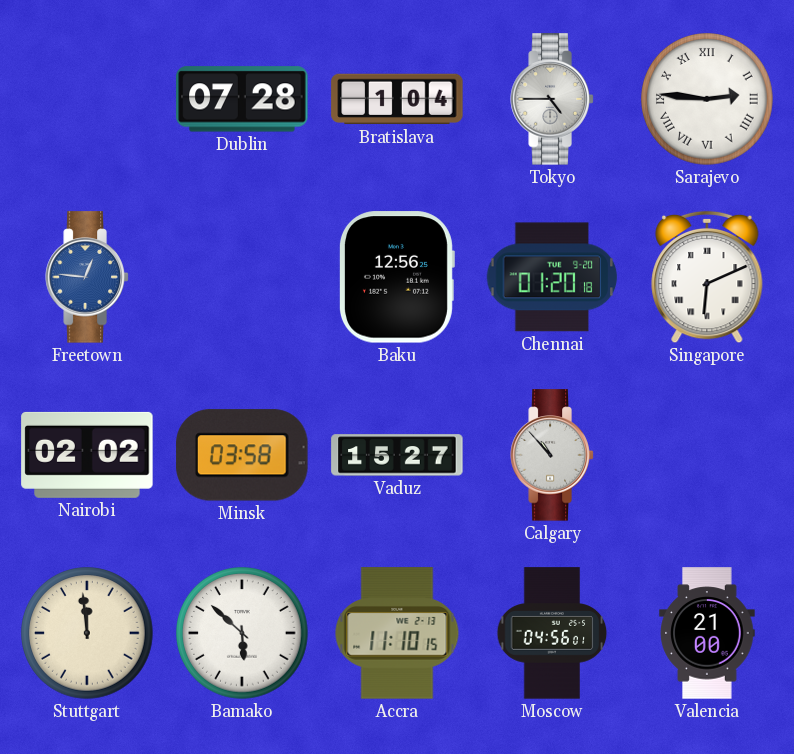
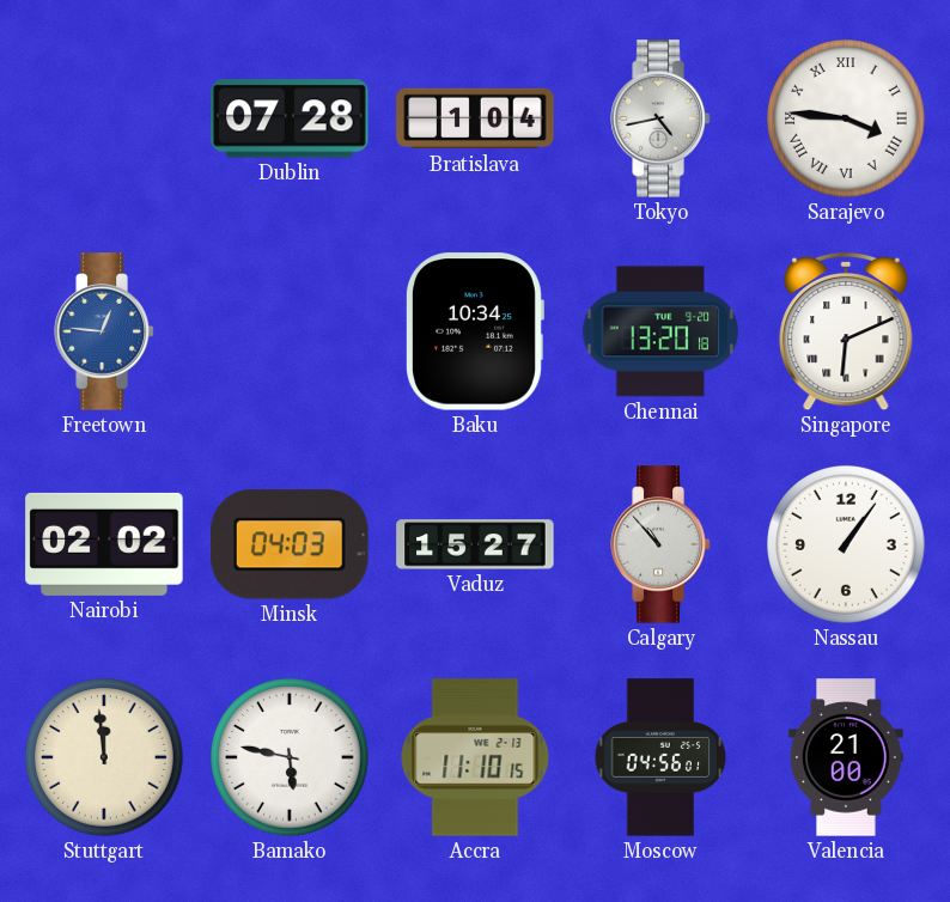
Tokyo: 4:45 -> 4:43
Sarajevo: 2:46 -> 3:46
Baku: 12:56 -> 10:34
Chennai: 01:20 -> 13:20
Minsk: 03:58 -> 04:03
Nassau: none -> 1:06
Bamako: 5:52 -> 5:47
